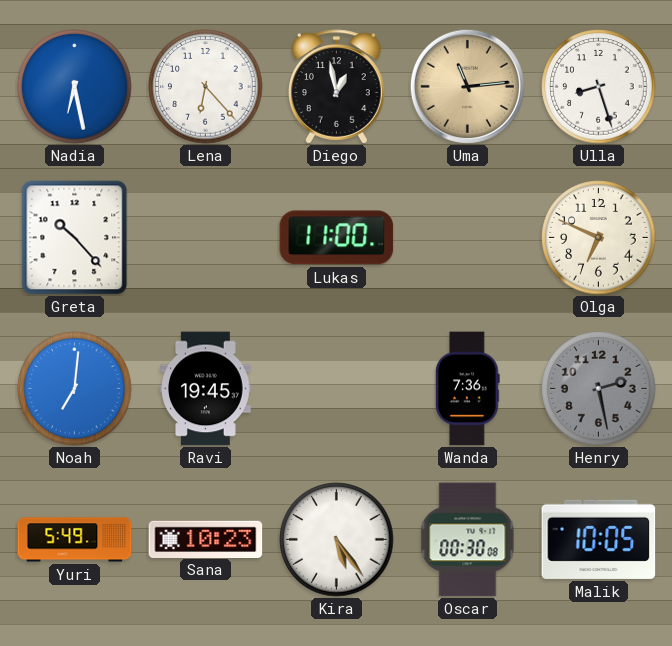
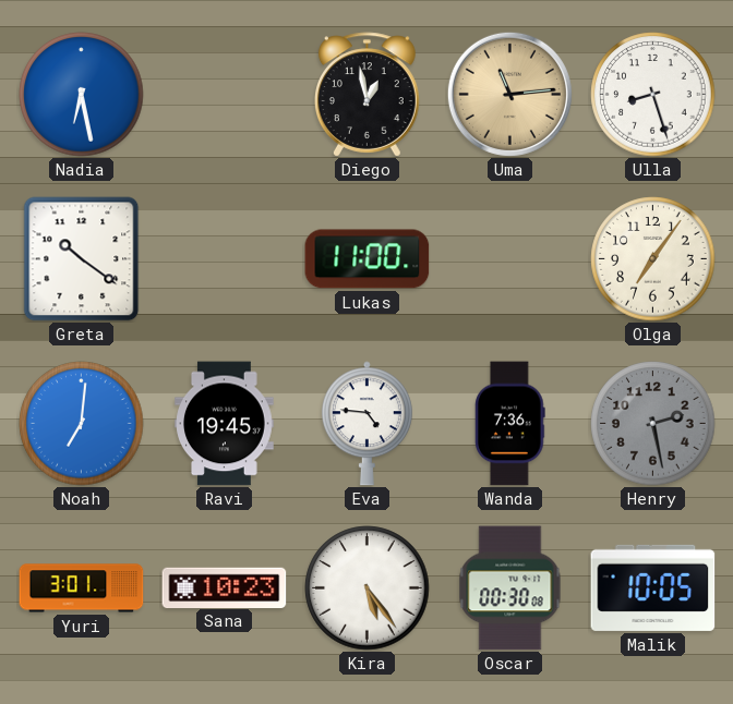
Lena: 6:23 -> none
Greta: 10:23 -> 10:21
Olga: 6:49 -> 7:06
Eva: none -> 4:46
Yuri: 5:49 -> 3:01
